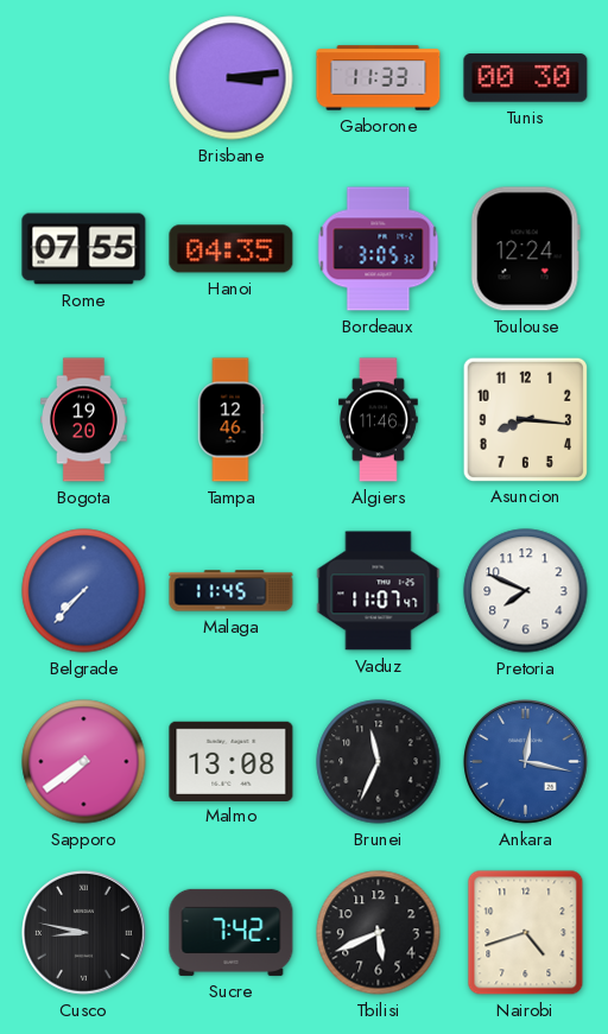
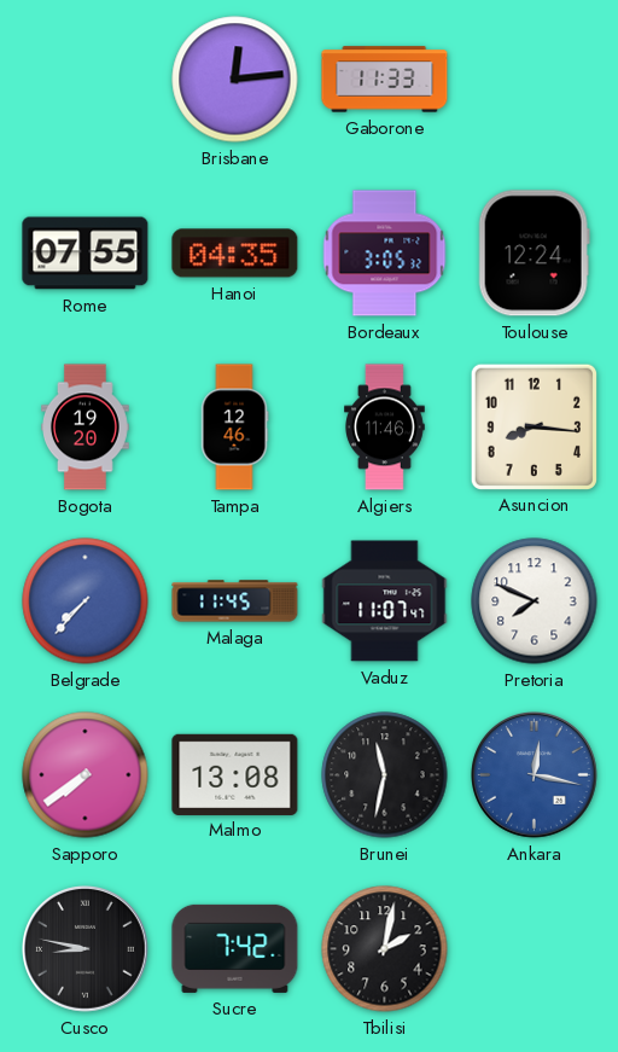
Brisbane: 3:14 -> 12:14
Tunis: 00:30 -> none
Brunei: 11:34 -> 11:32
Tbilisi: 5:41 -> 2:02
Nairobi: 4:42 -> none
